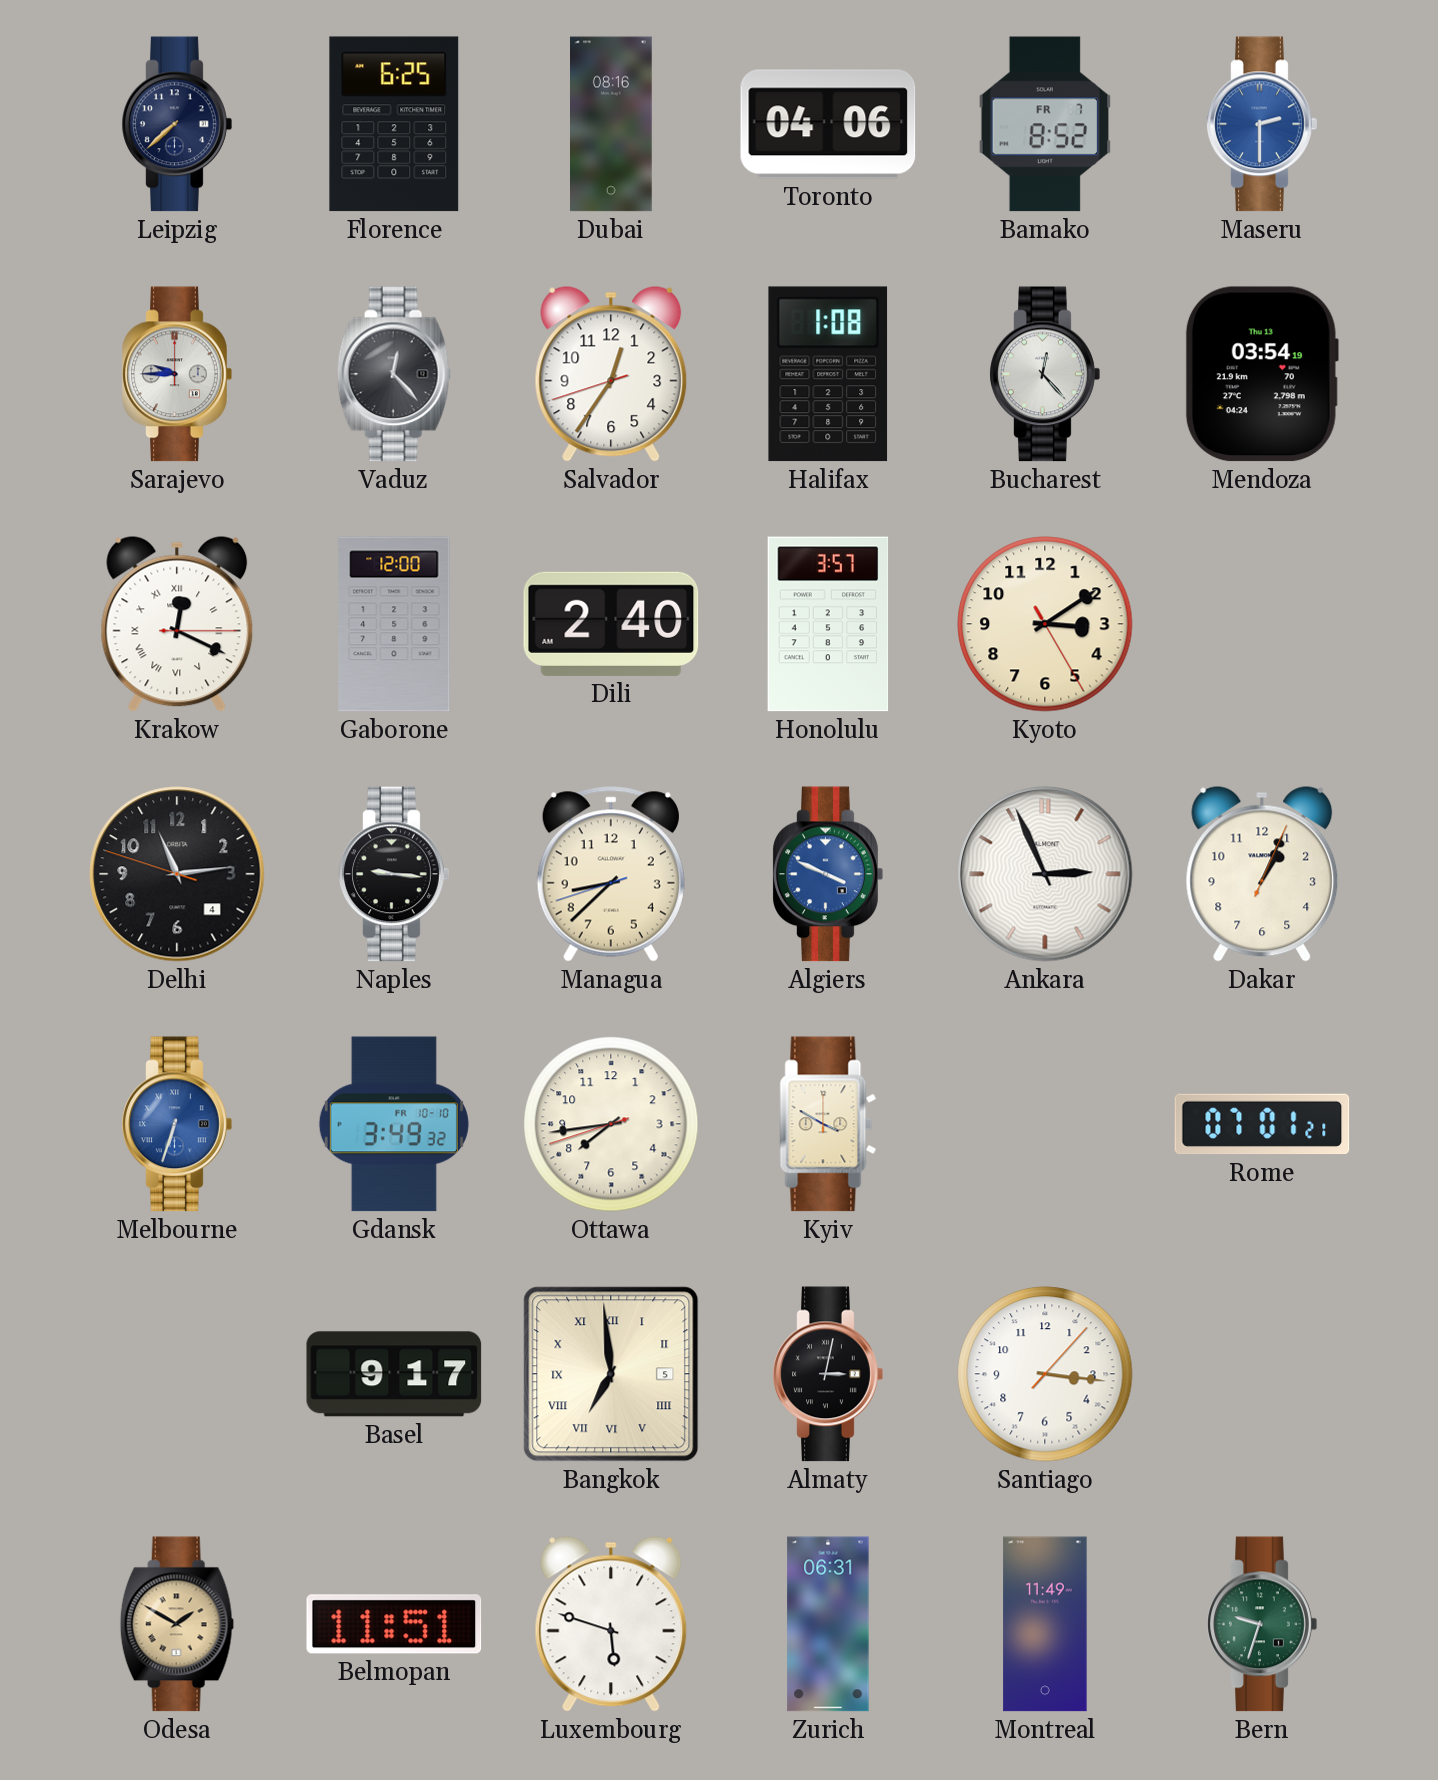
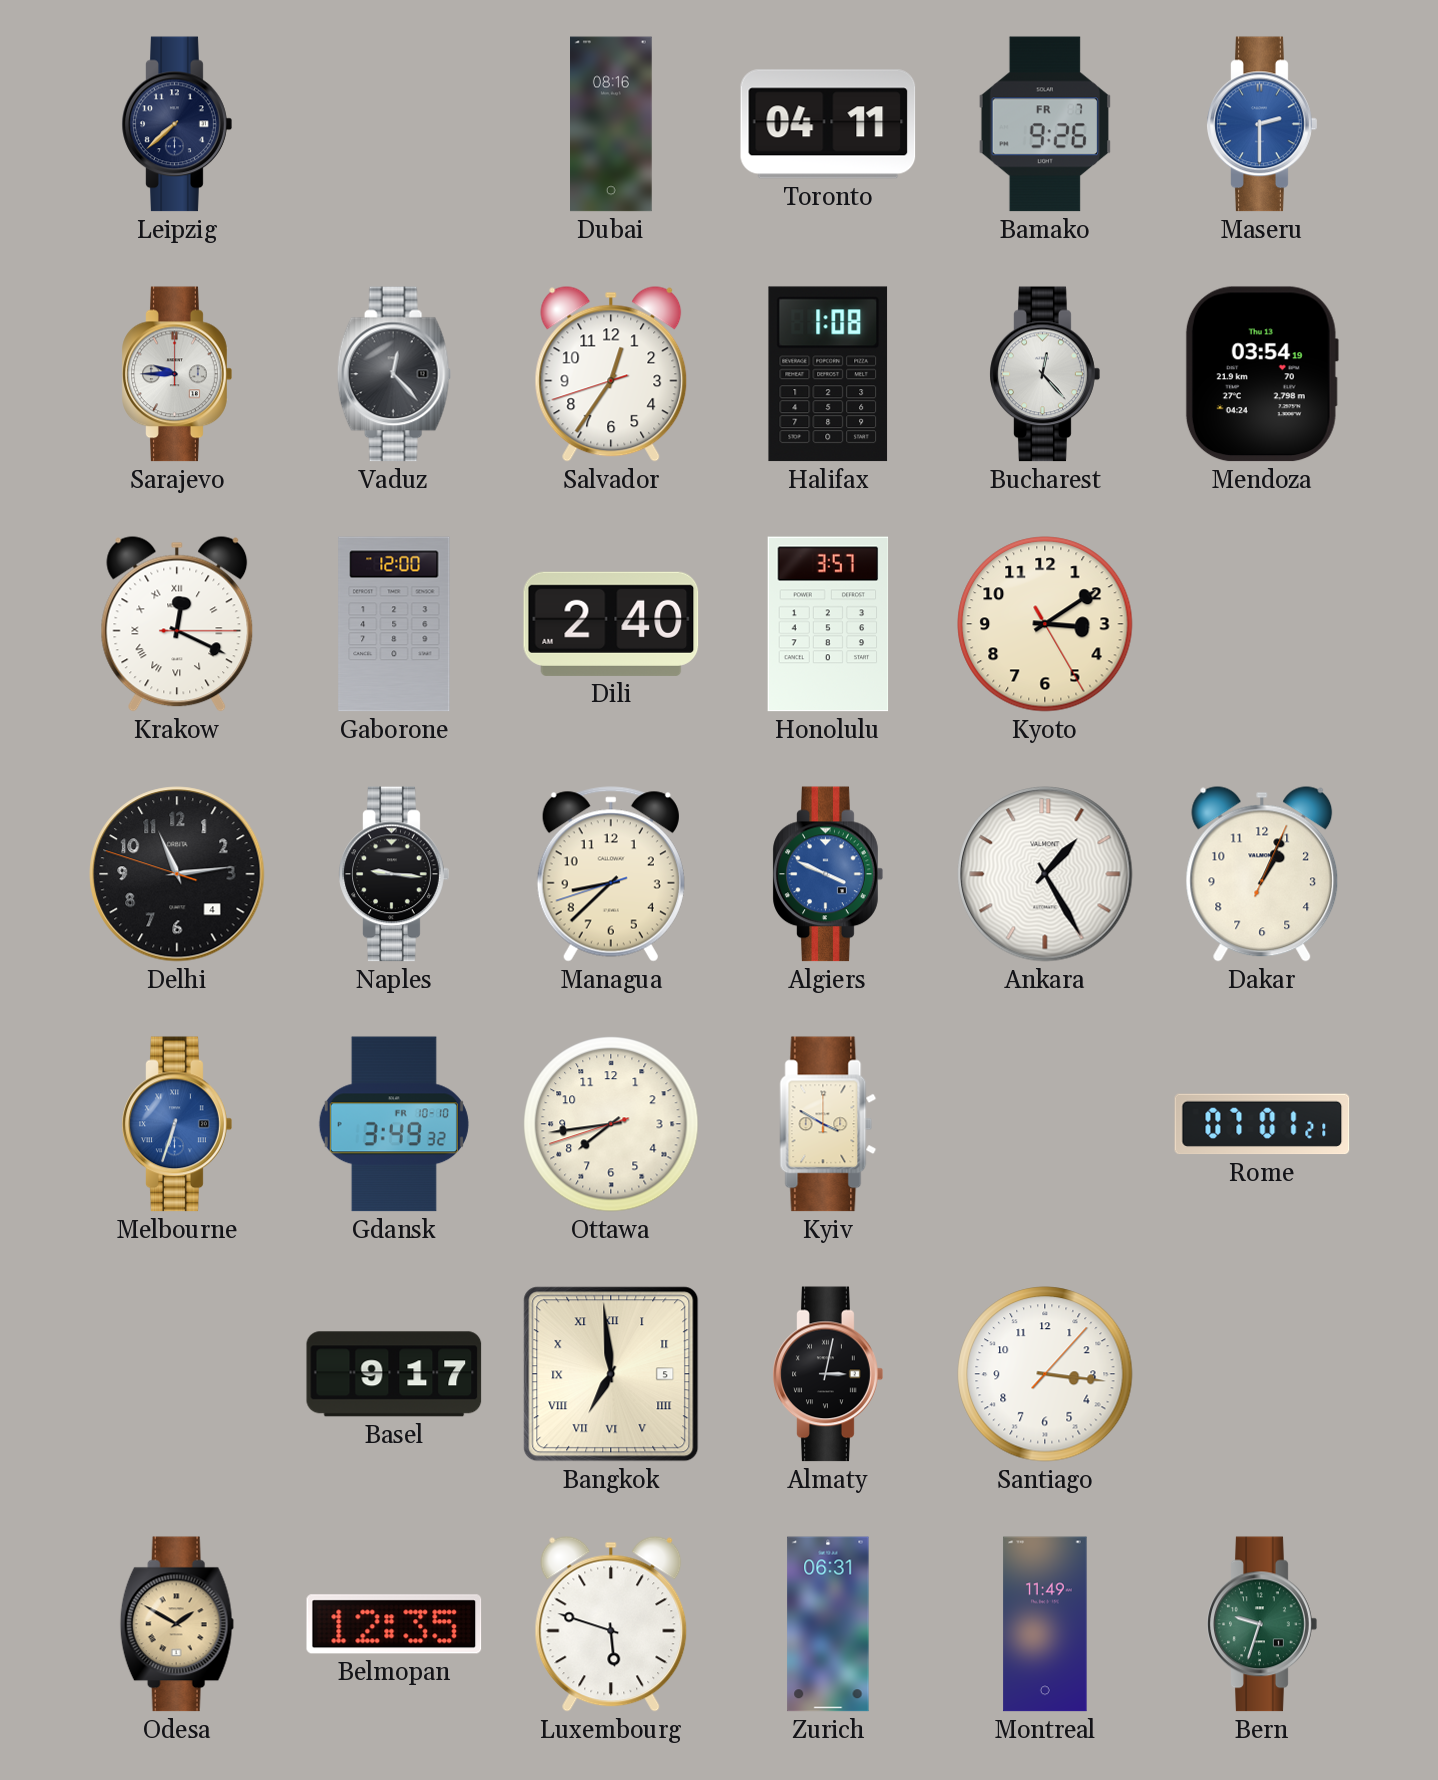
Florence: 6:25 -> none
Toronto: 04:06 -> 04:11
Bamako: 8:52 -> 9:26
Ankara: 2:56 -> 1:25
Belmopan: 11:51 -> 12:35
